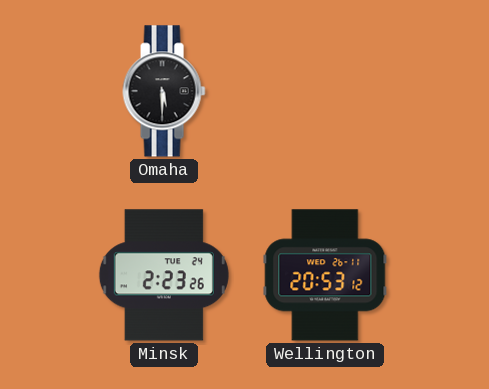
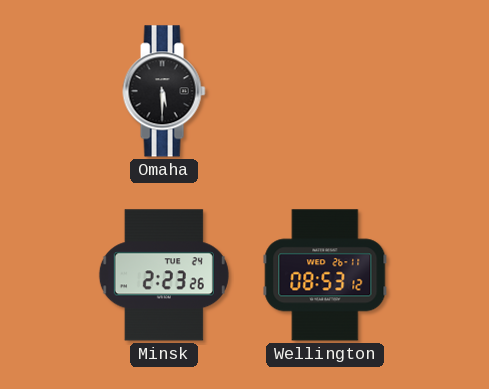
Wellington: 20:53 -> 08:53
